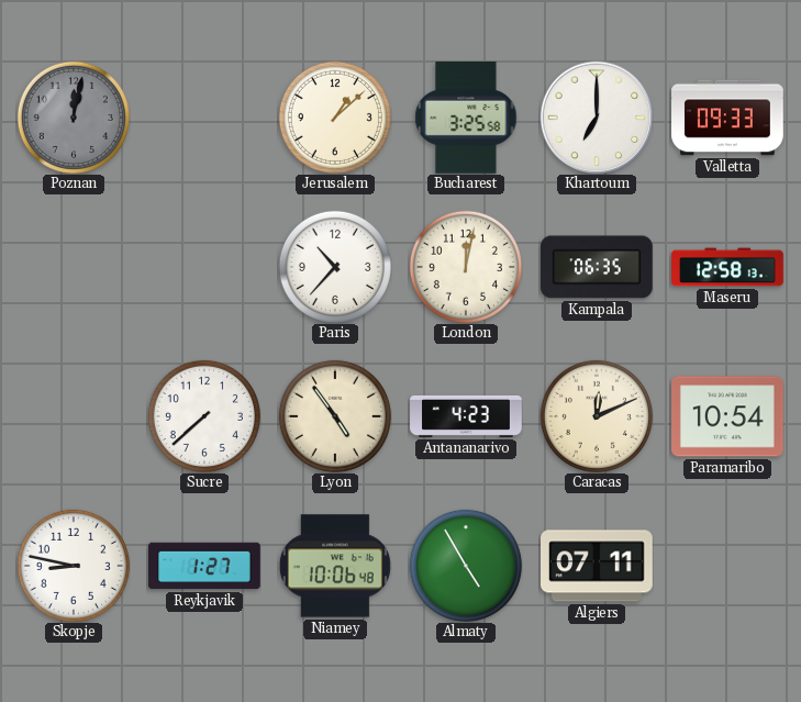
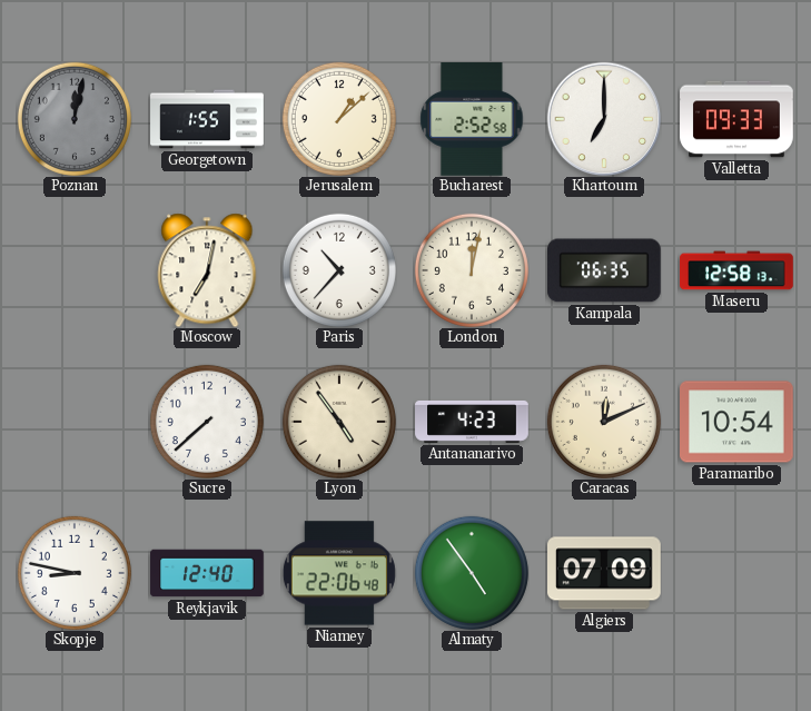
Georgetown: none -> 1:55
Bucharest: 3:25 -> 2:52
Moscow: none -> 7:02
Reykjavik: 1:27 -> 12:40
Niamey: 10:06 -> 22:06
Almaty: 4:55 -> 4:54
Algiers: 07:11 -> 07:09
